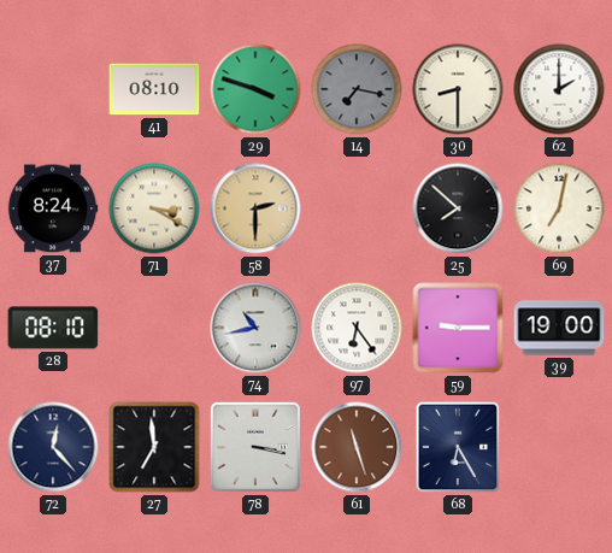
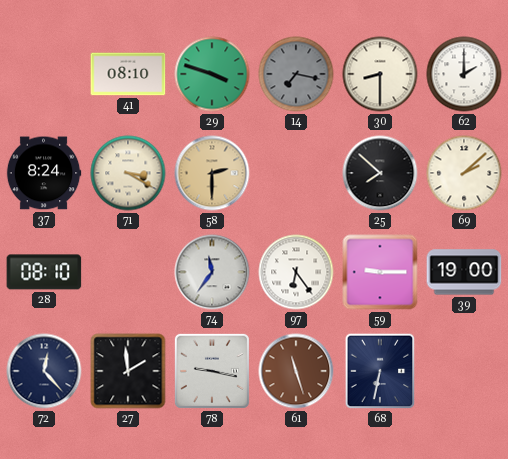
69: 7:02 -> 2:08
74: 10:43 -> 11:36
27: 6:59 -> 1:59
78: 3:17 -> 9:17
68: 6:25 -> 6:32
